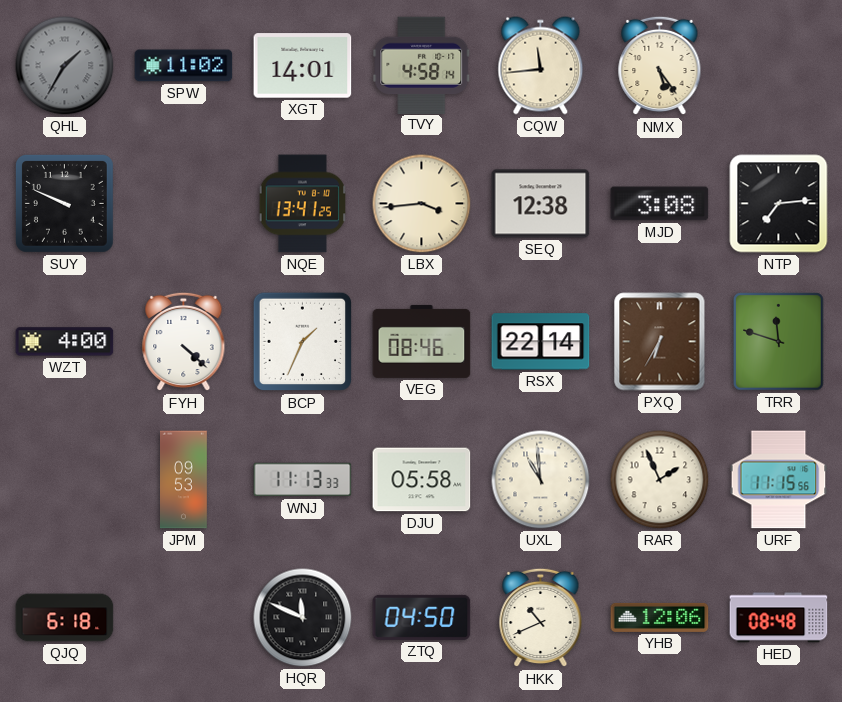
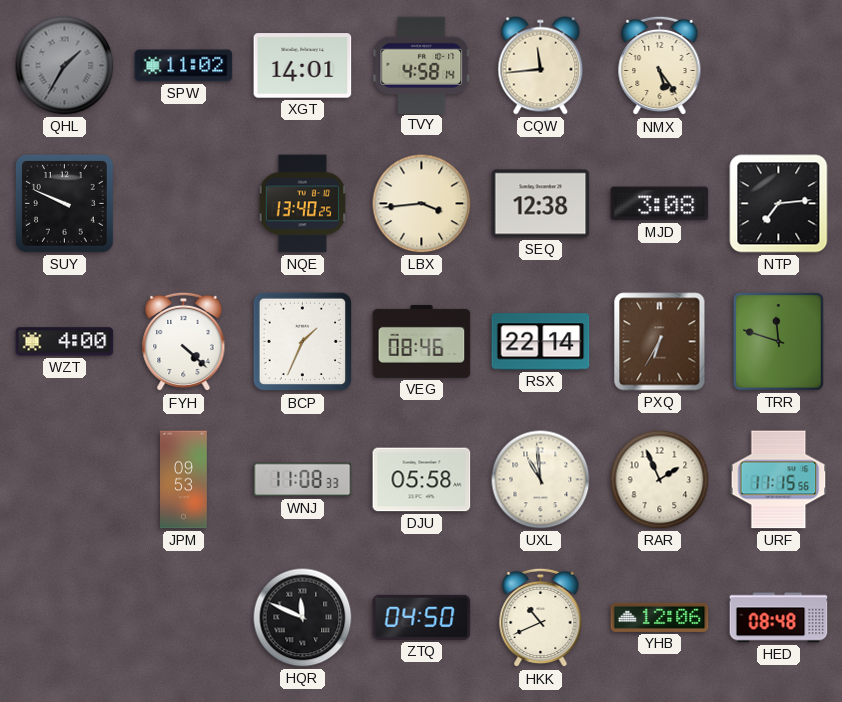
NQE: 13:41 -> 13:40
WNJ: 11:13 -> 11:08
QJQ: 6:18 -> none
